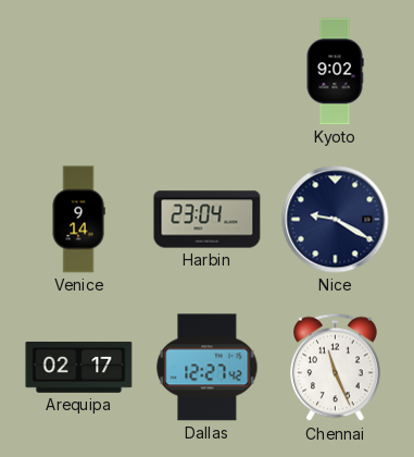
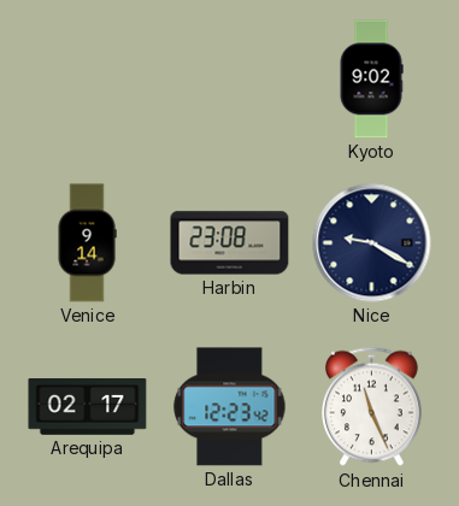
Harbin: 23:04 -> 23:08
Dallas: 12:27 -> 12:23
